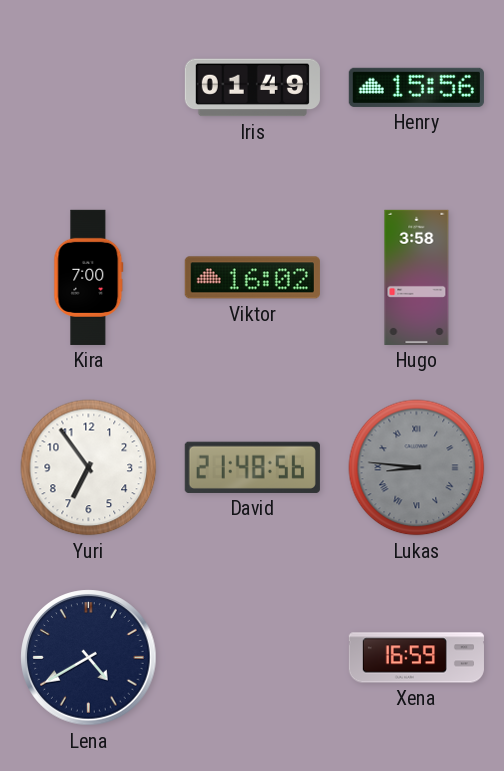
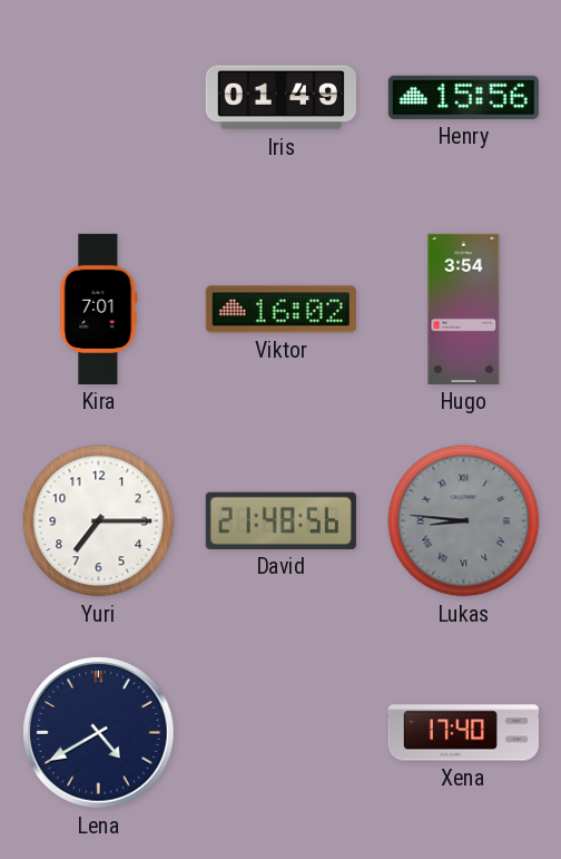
Kira: 7:00 -> 7:01
Hugo: 3:58 -> 3:54
Yuri: 6:54 -> 7:15
Xena: 16:59 -> 17:40
